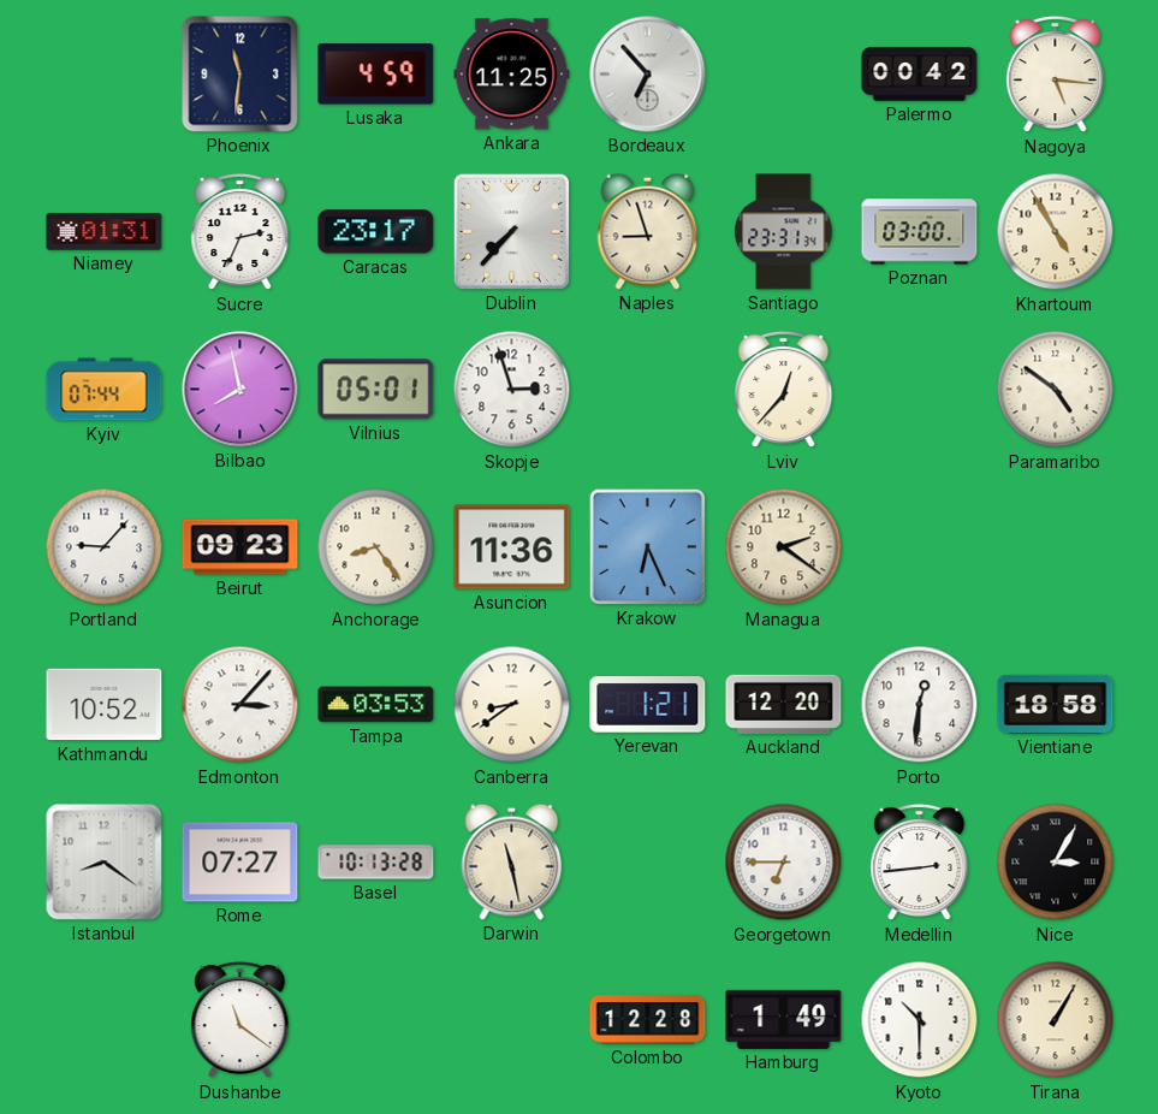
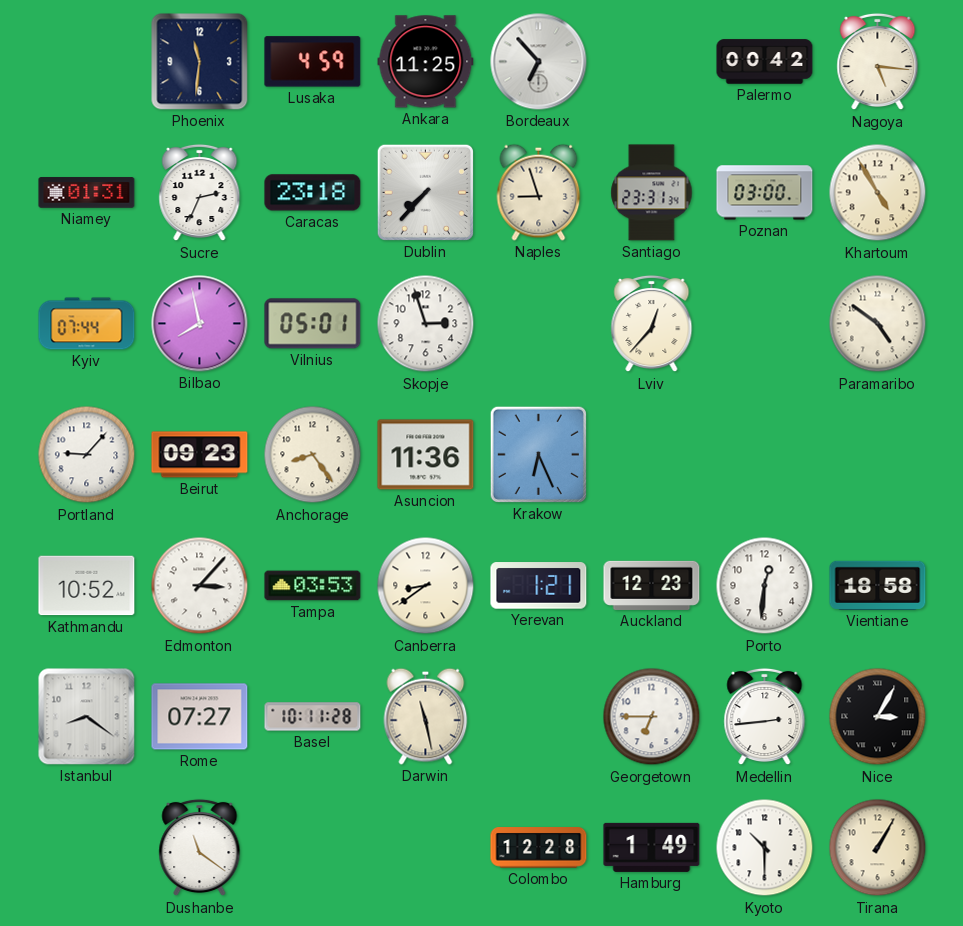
Caracas: 23:17 -> 23:18
Managua: 2:21 -> none
Auckland: 12:20 -> 12:23
Basel: 10:13 -> 10:11
